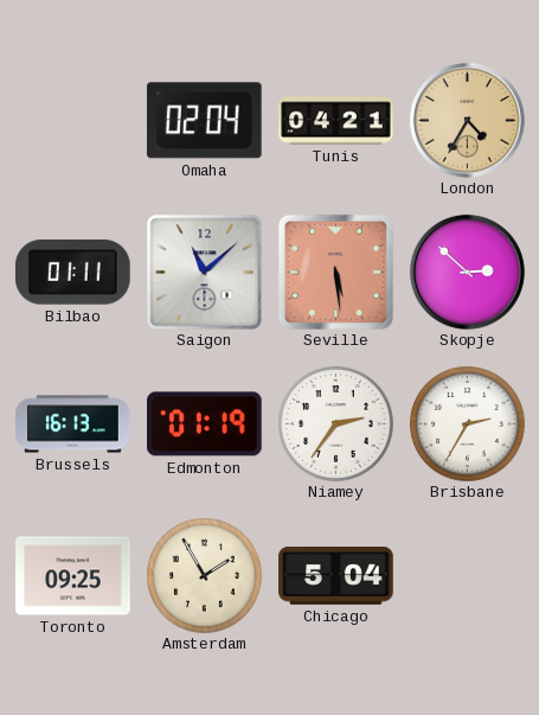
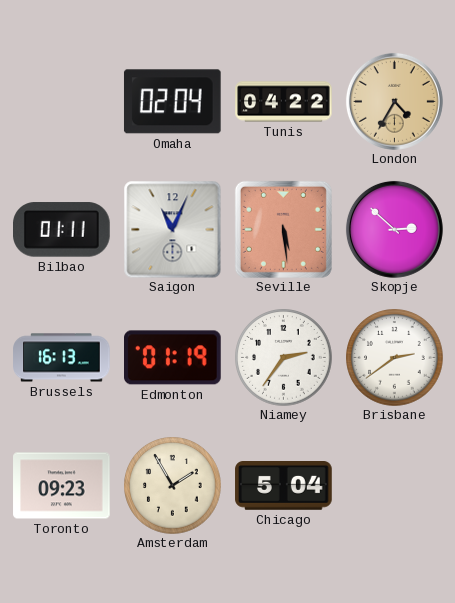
Tunis: 04:21 -> 04:22
Saigon: 11:08 -> 11:04
Brisbane: 2:35 -> 2:39
Toronto: 09:25 -> 09:23
